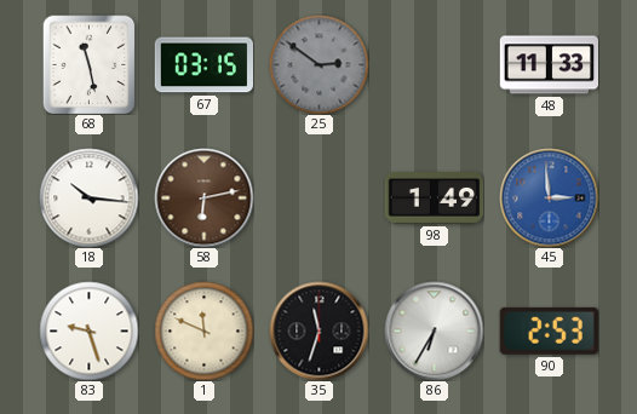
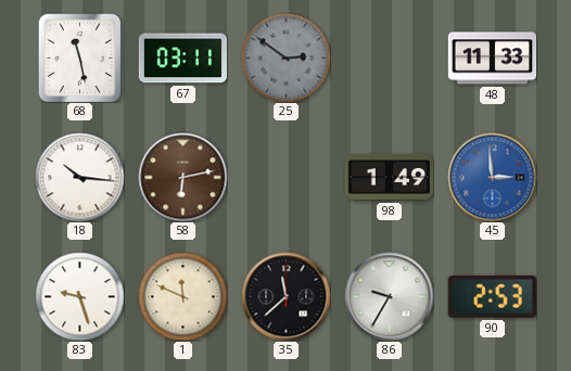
67: 03:15 -> 03:11
35: 11:33 -> 11:38
86: 6:35 -> 9:35
